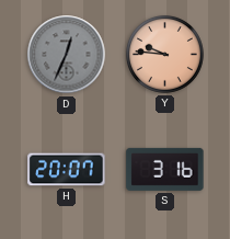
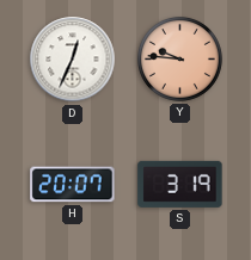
D dial: grey -> white
S: 3:16 -> 3:19
